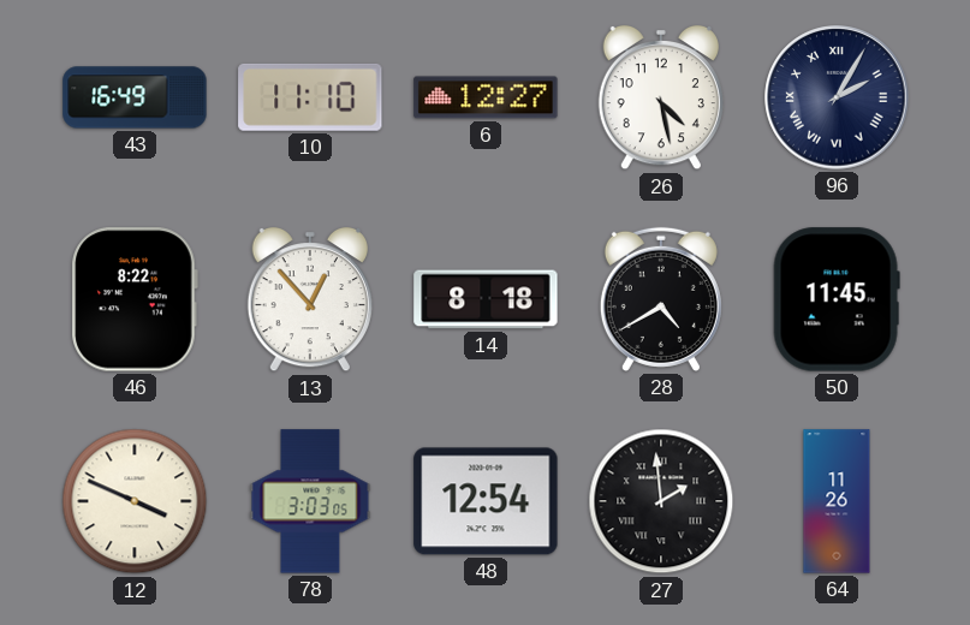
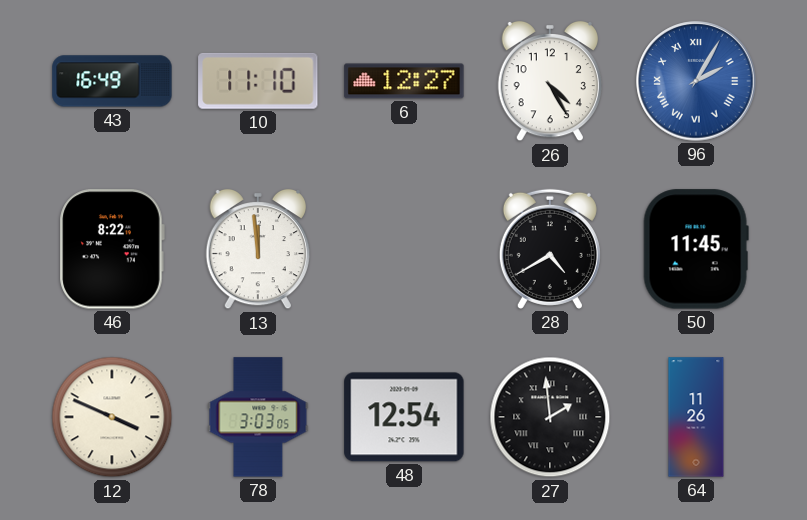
26: 4:28 -> 4:25
96 dial: navy -> blue
13: 12:53 -> 11:59
14: 8:18 -> none
